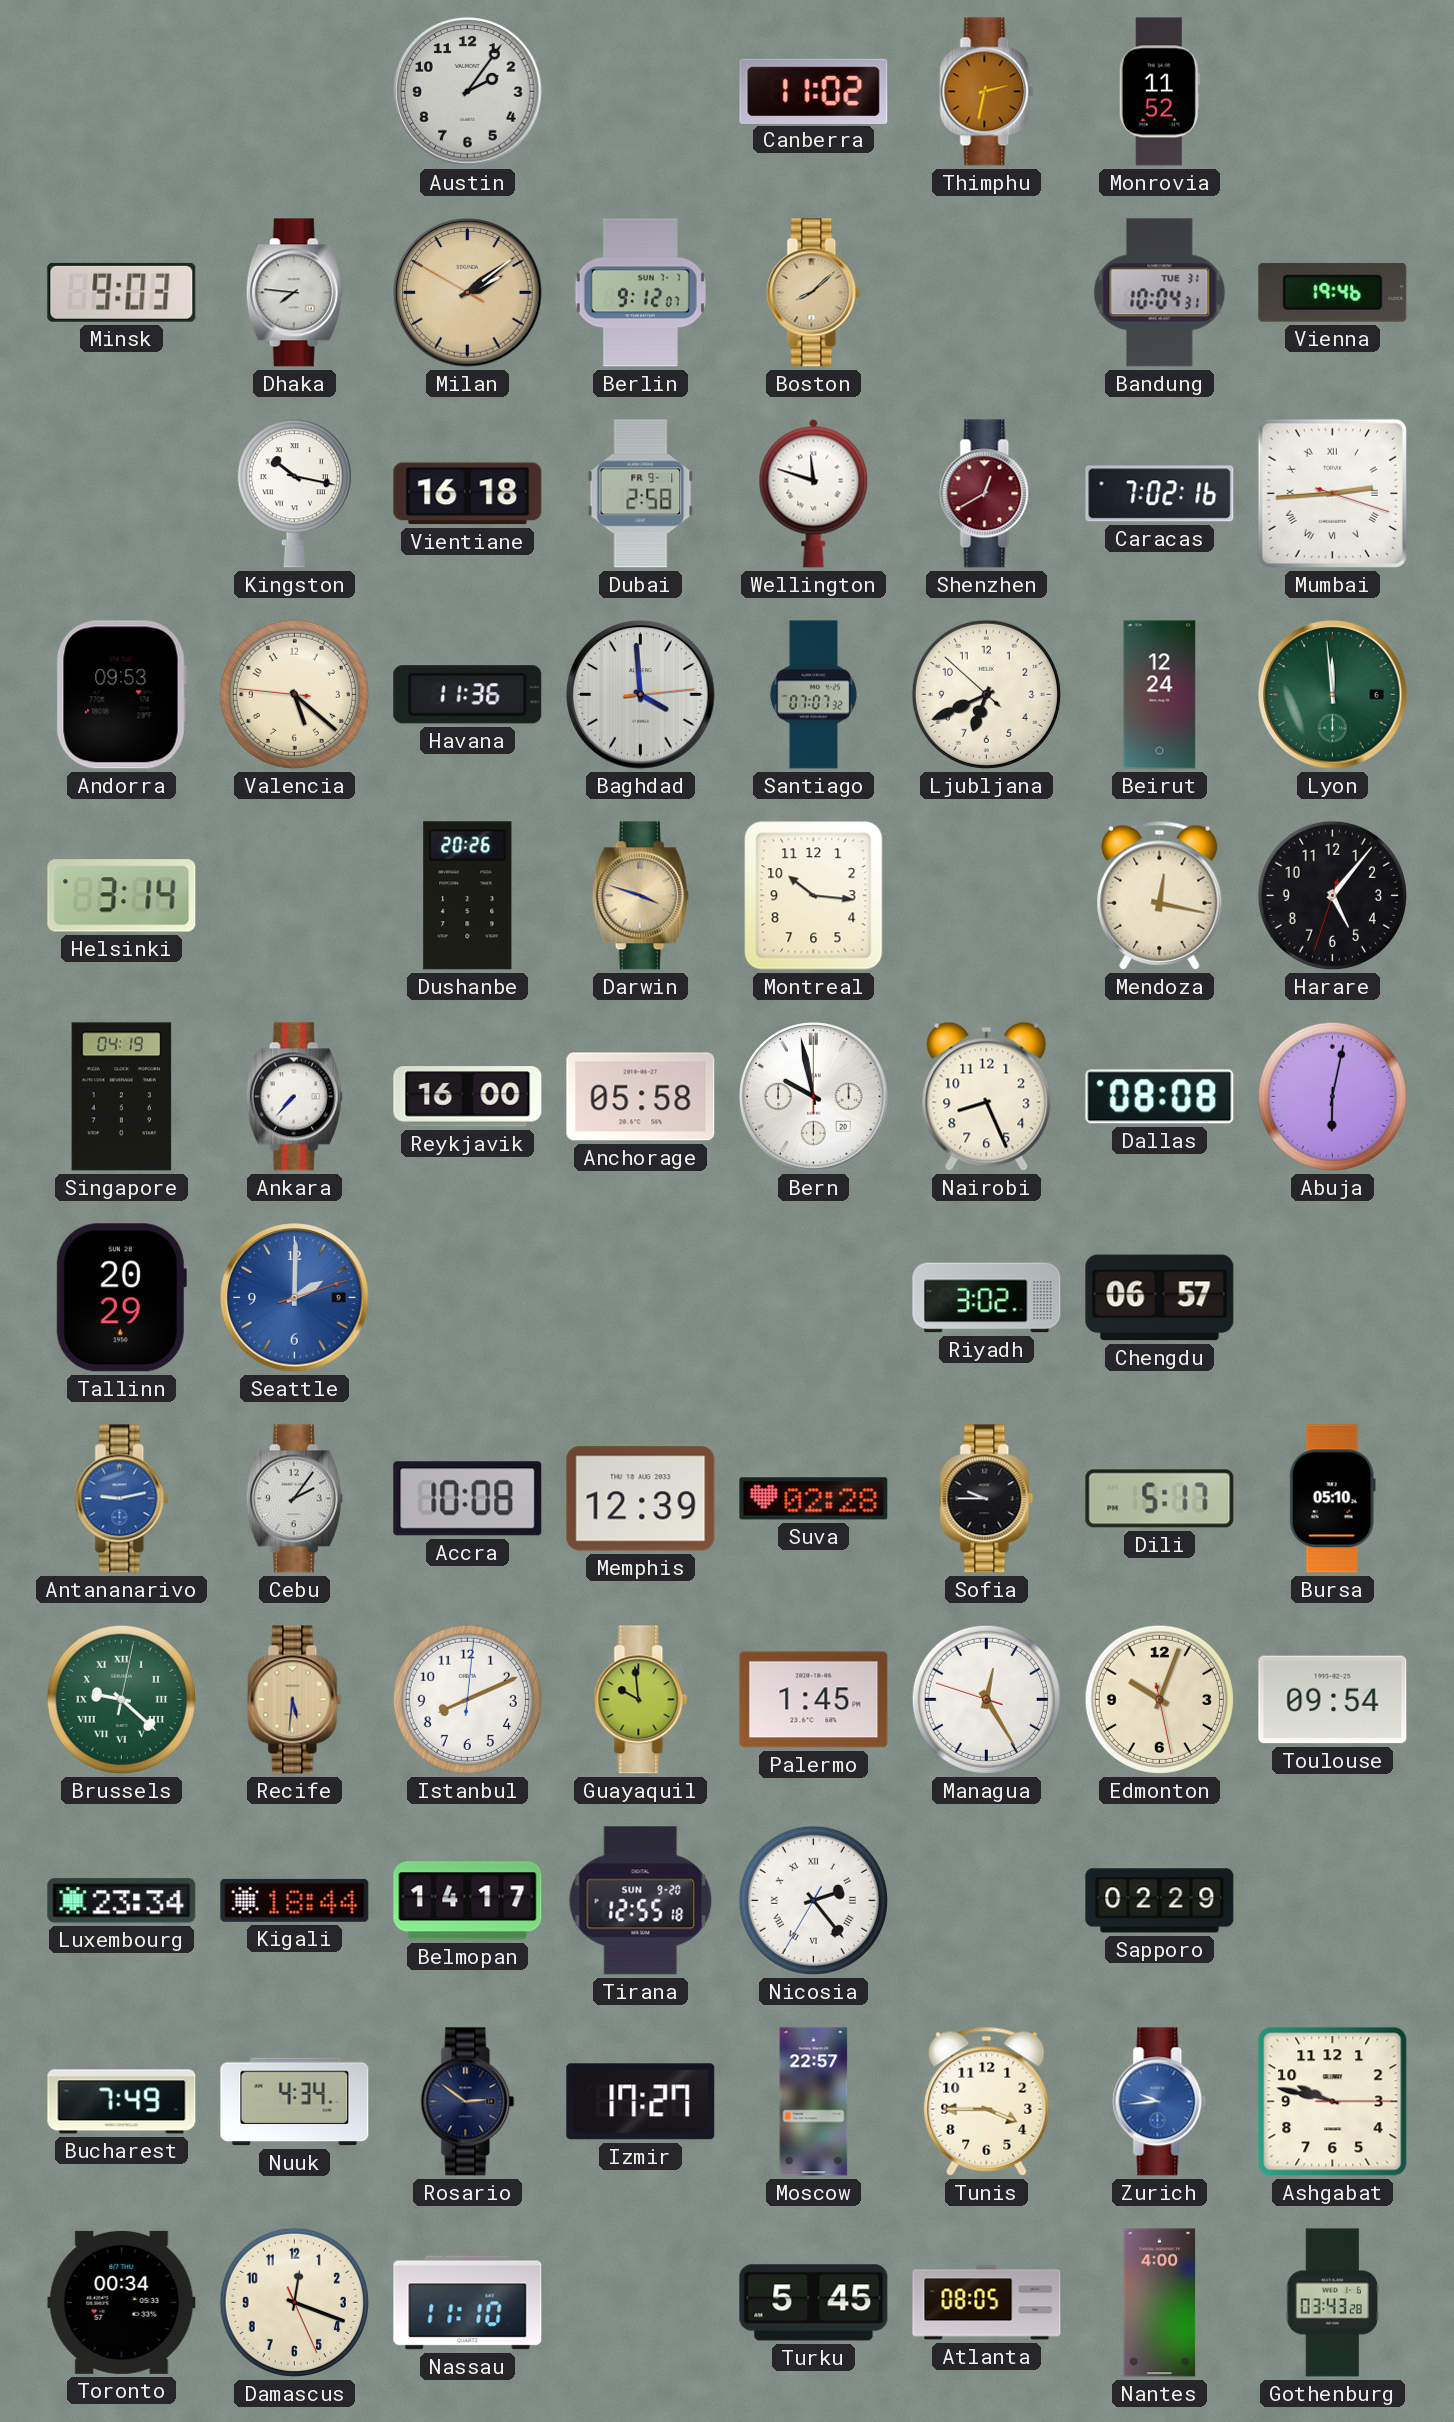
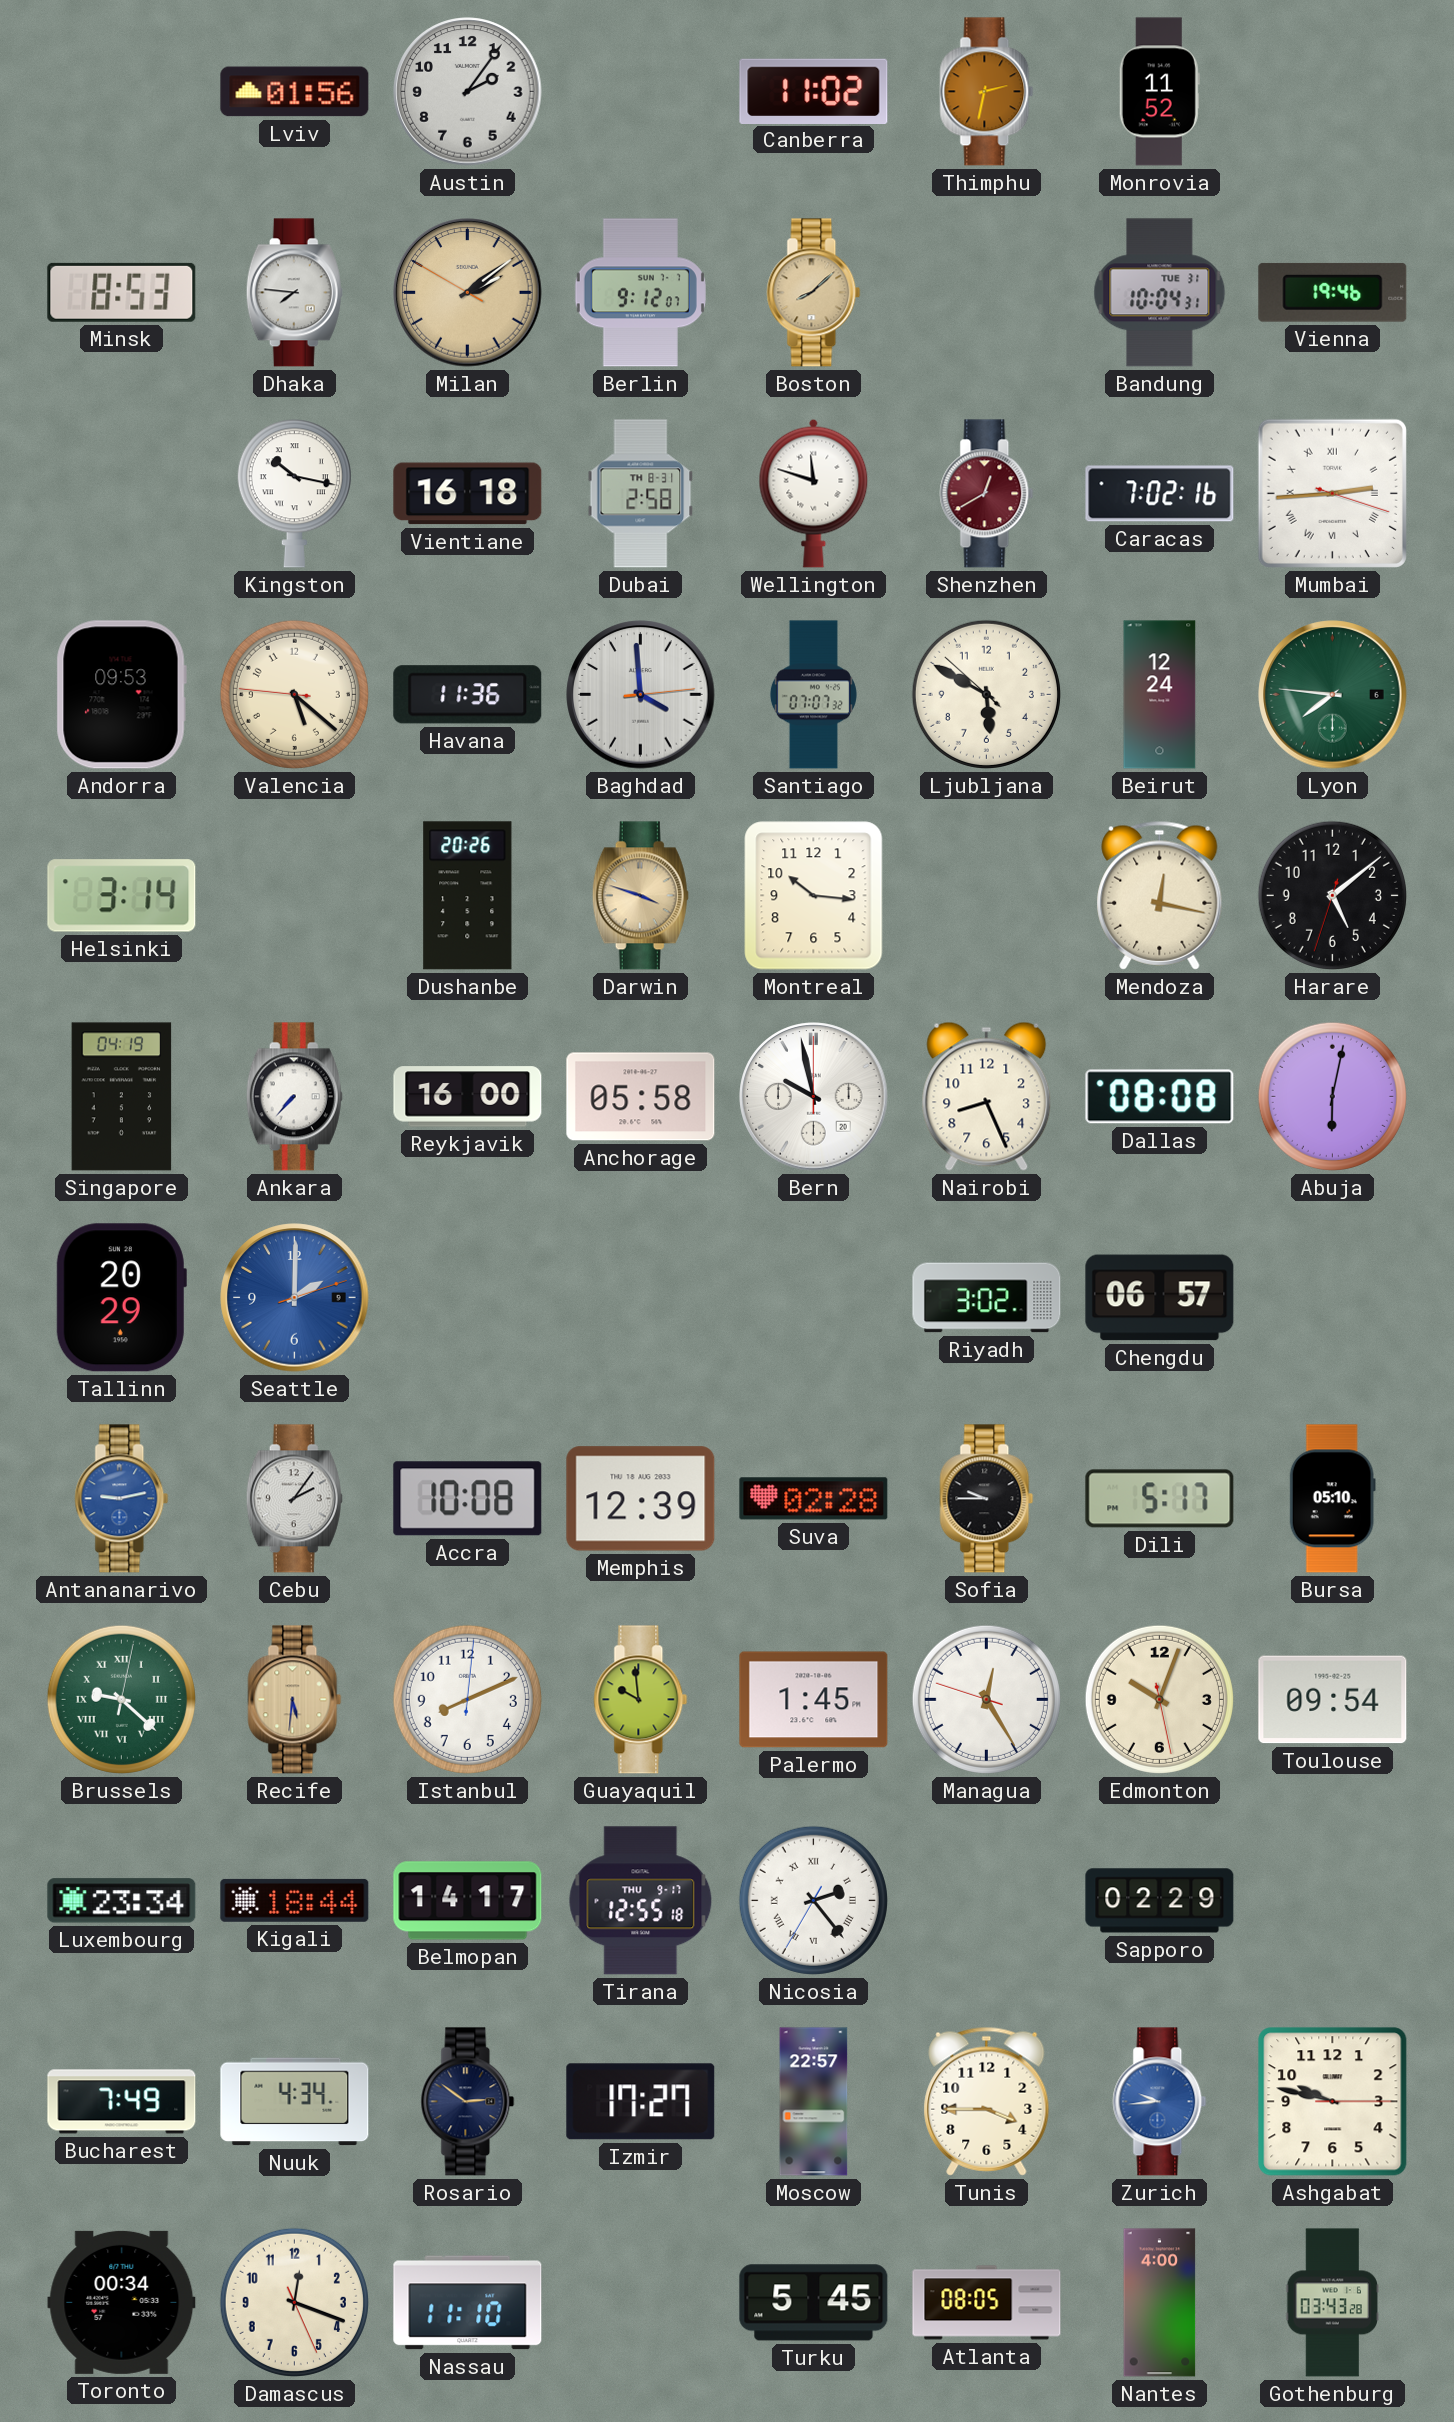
Lviv: none -> 01:56
Minsk: 9:03 -> 8:53
Dubai date: FR 9-1 -> TH 8-31
Ljubljana: 6:40 -> 5:49
Lyon: 11:59 -> 7:46
Harare: 5:06 -> 5:08
Tirana date: SUN 9-20 -> THU 9-17
